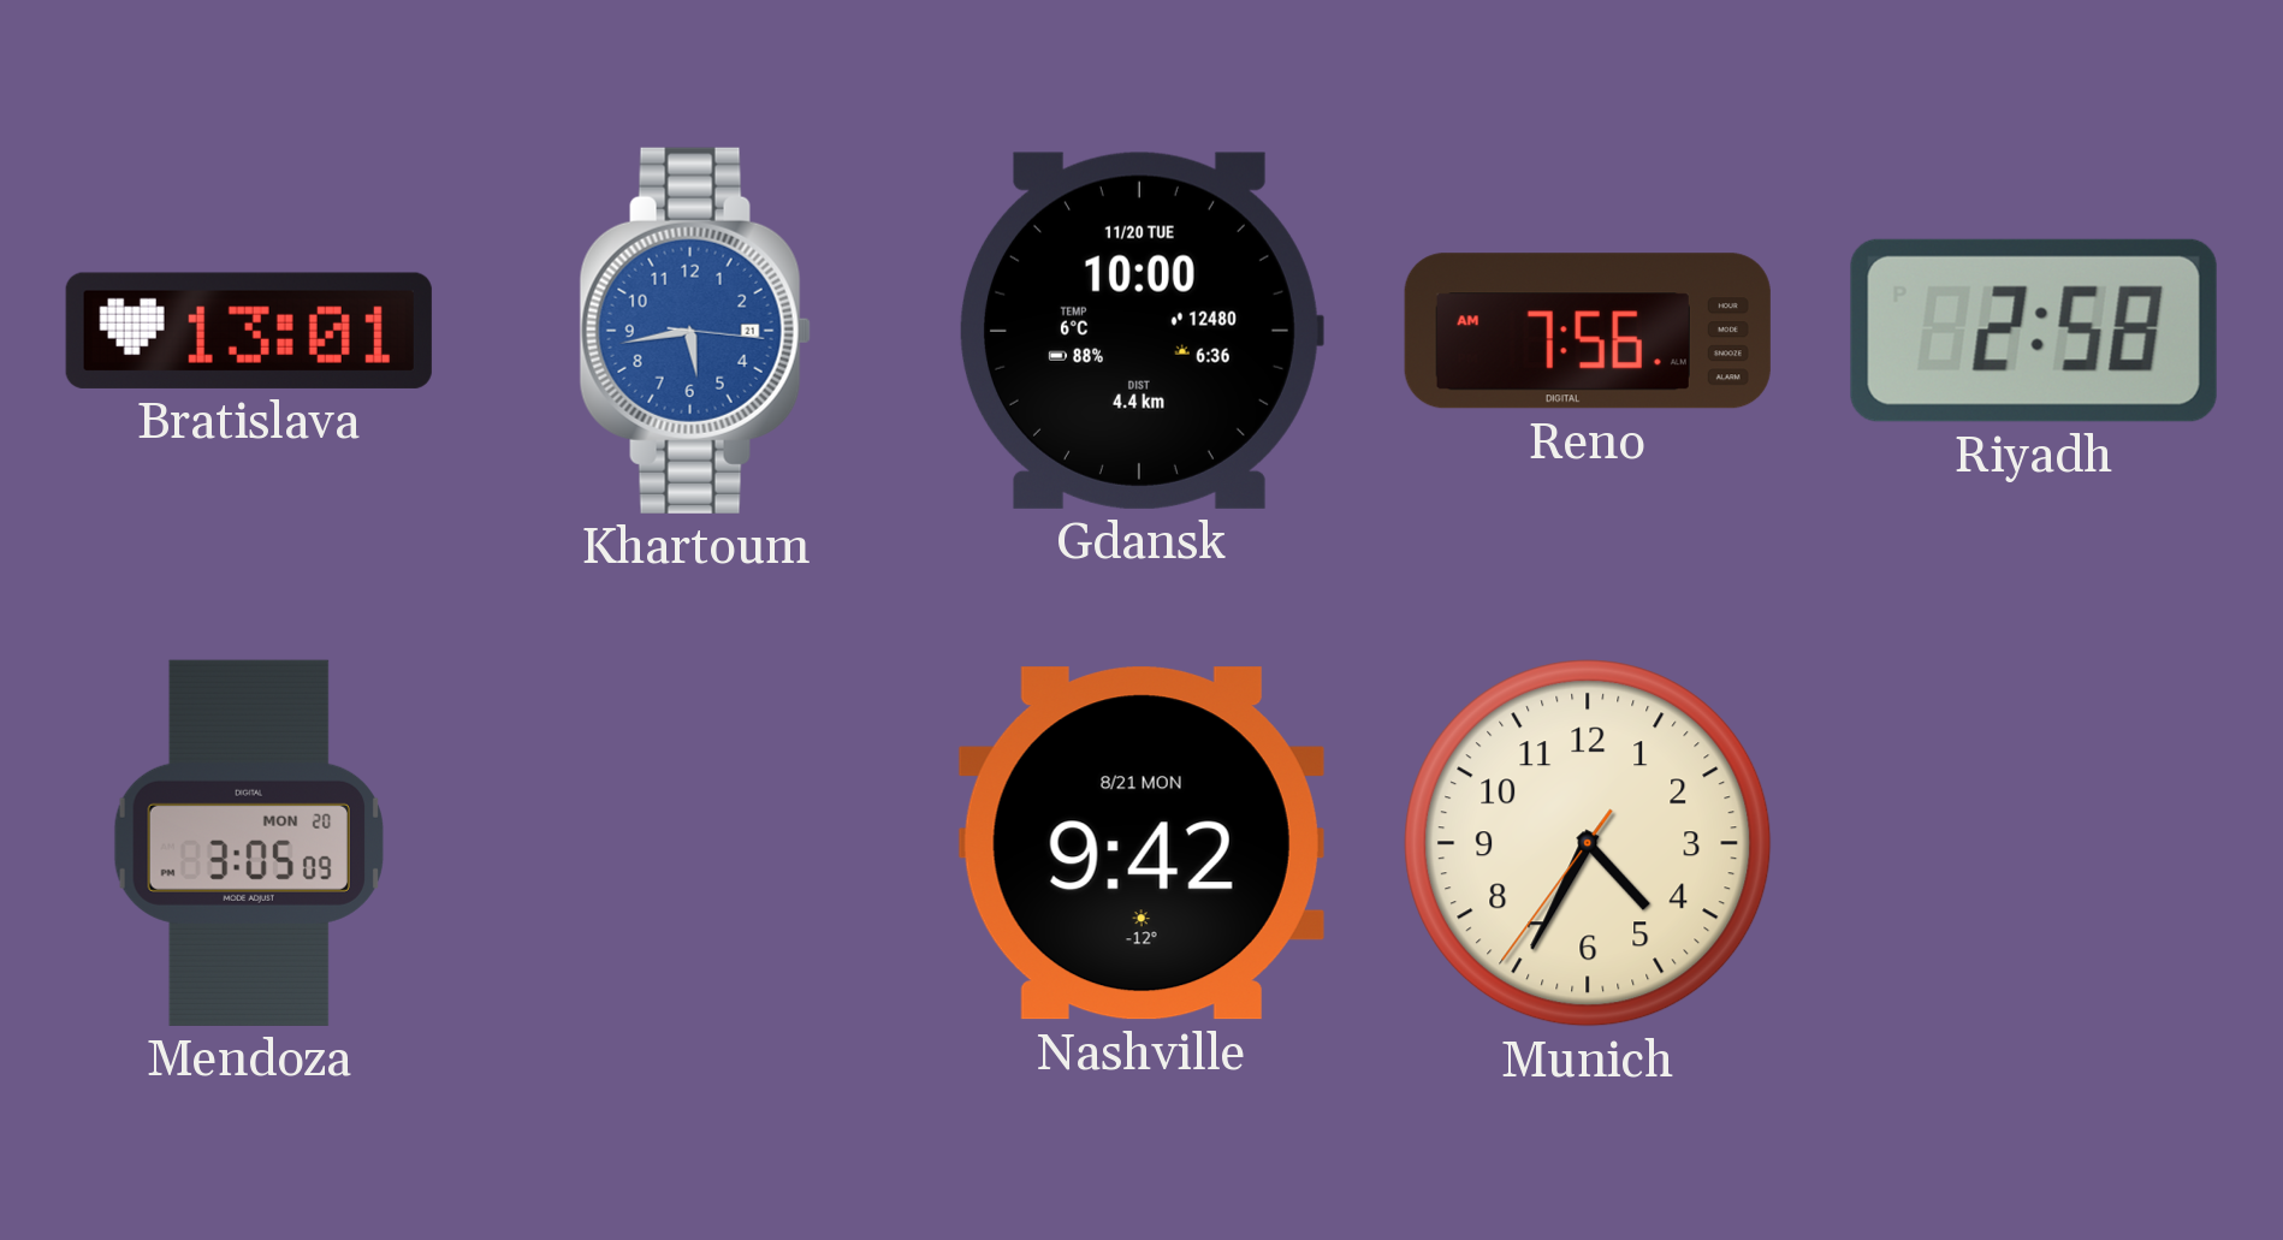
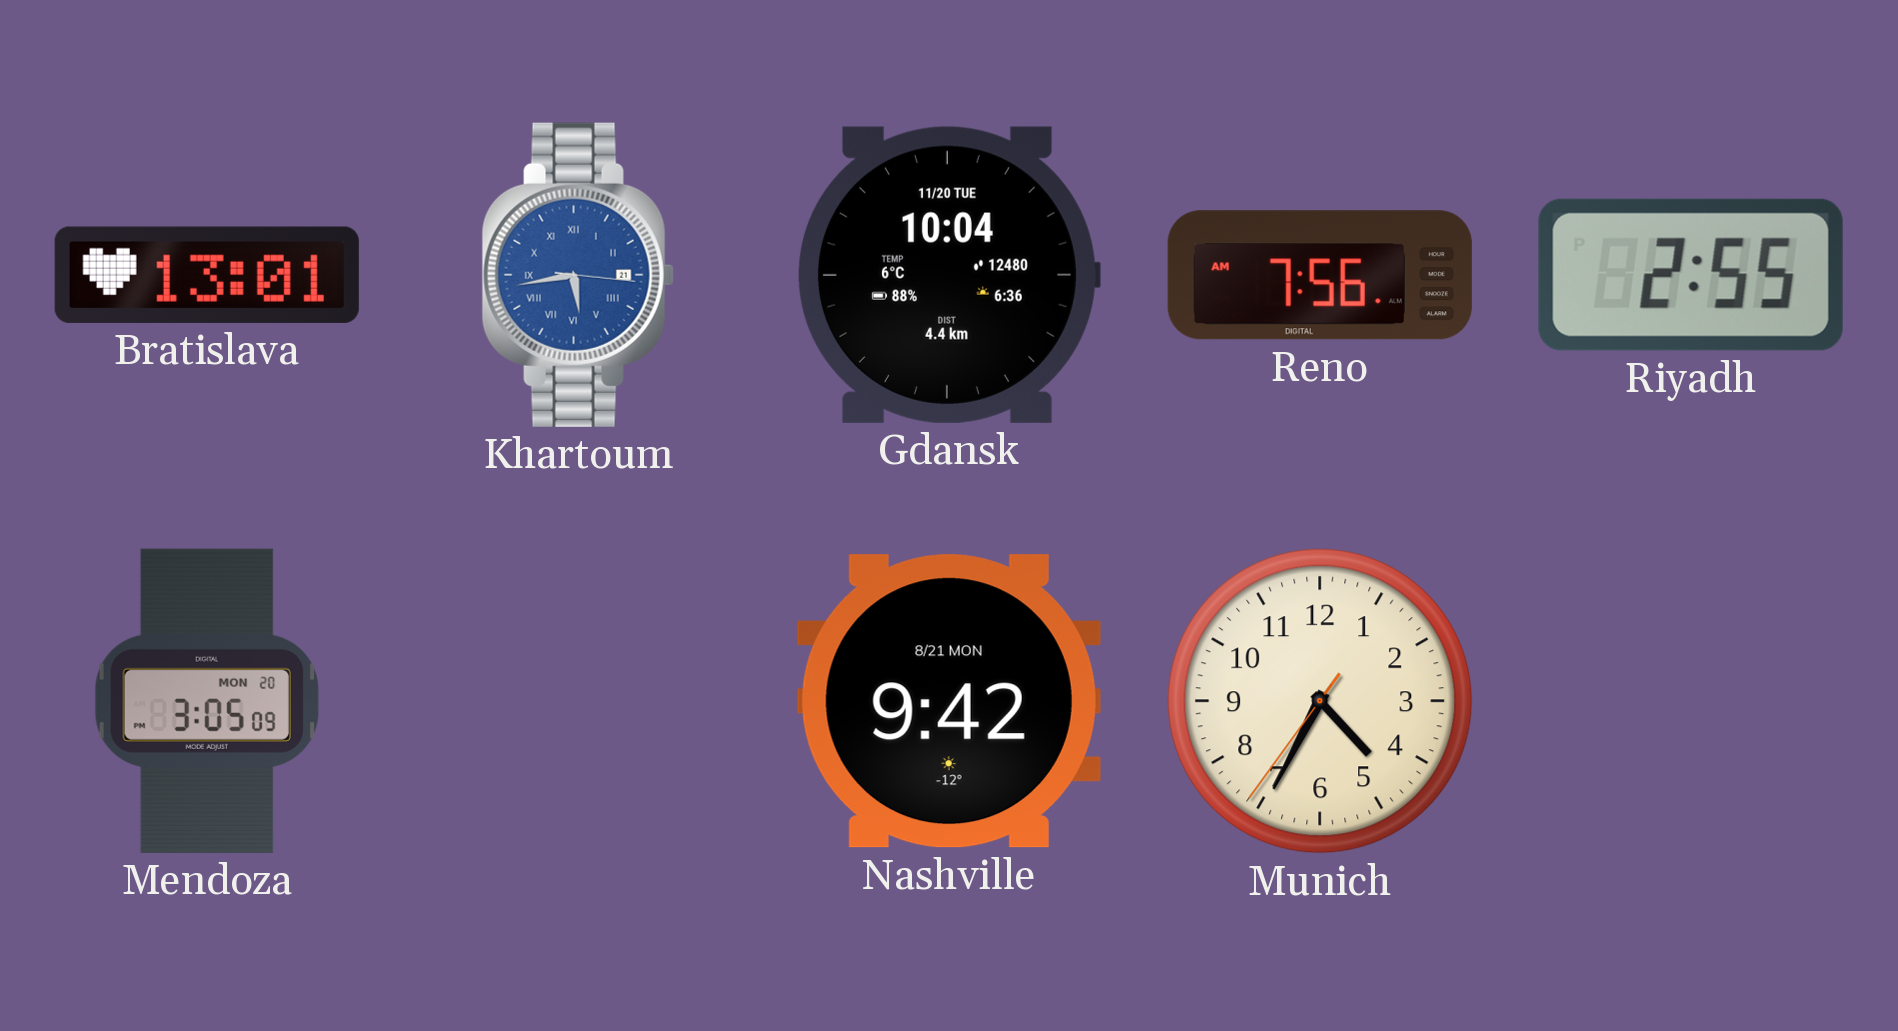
Khartoum numerals: Arabic -> Roman
Gdansk: 10:00 -> 10:04
Riyadh: 2:58 -> 2:55
